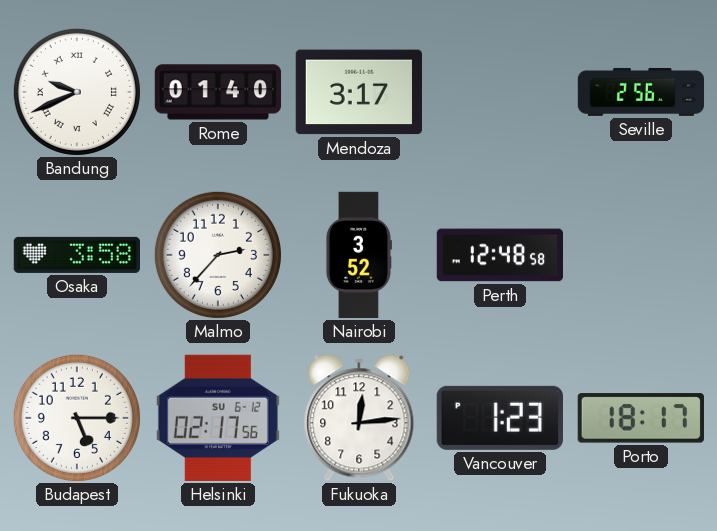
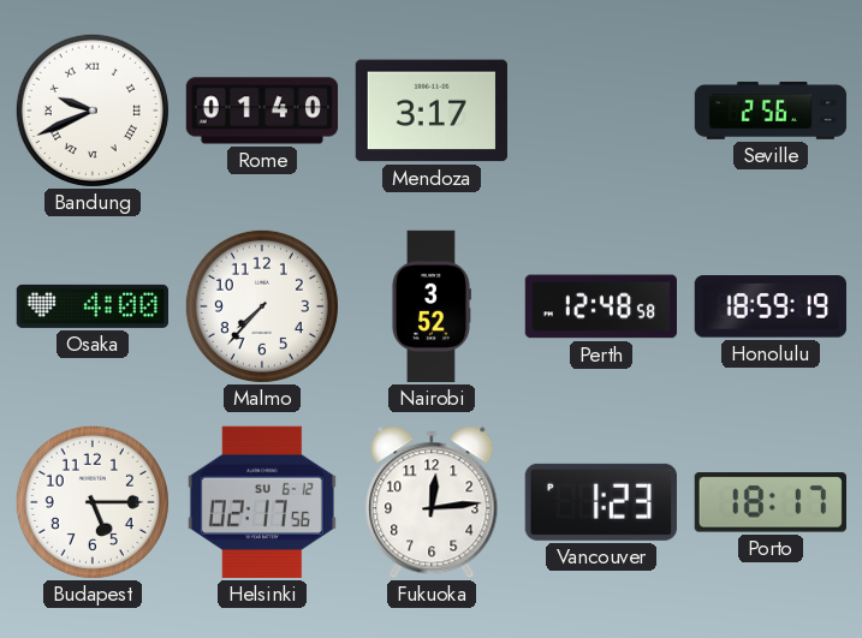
Osaka: 3:58 -> 4:00
Malmo: 2:37 -> 7:37
Honolulu: none -> 18:59
